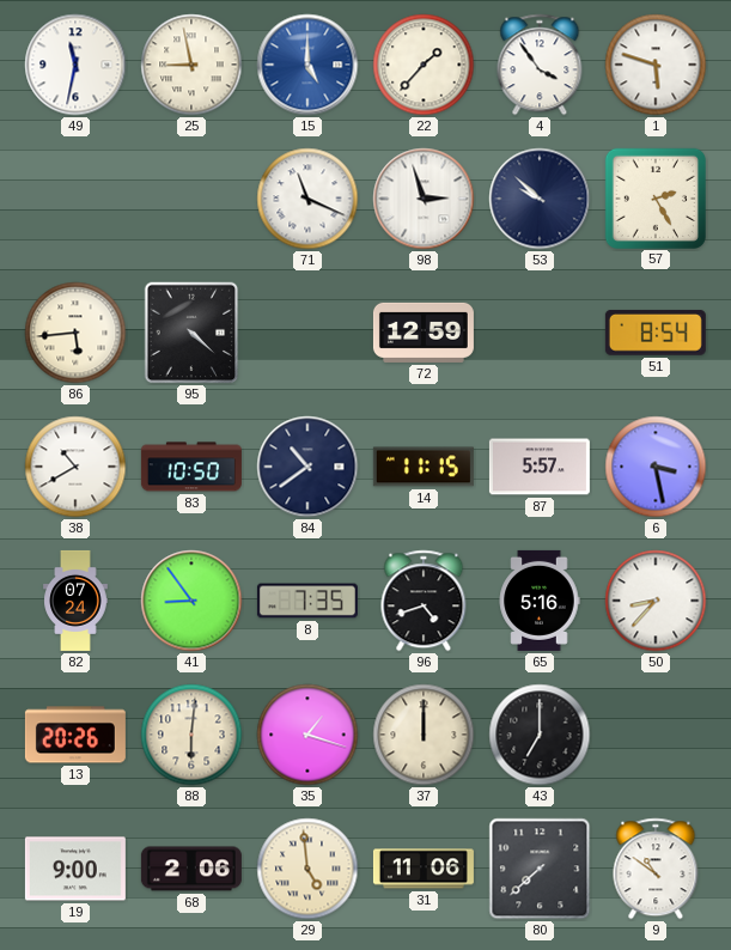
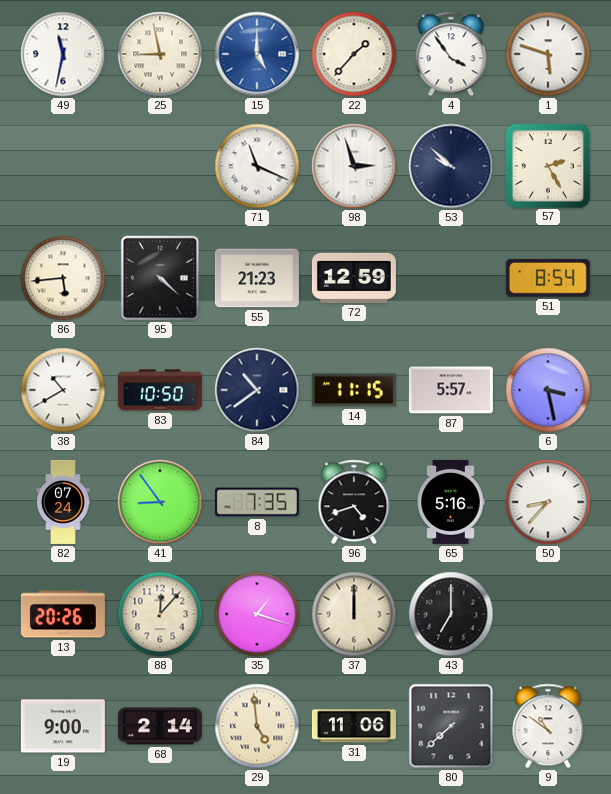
55: none -> 21:23
88: 6:01 -> 12:07
68: 2:06 -> 2:14
